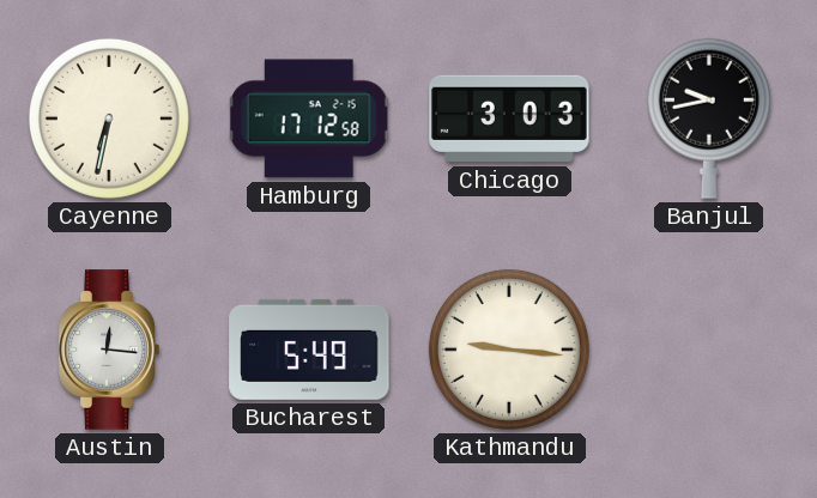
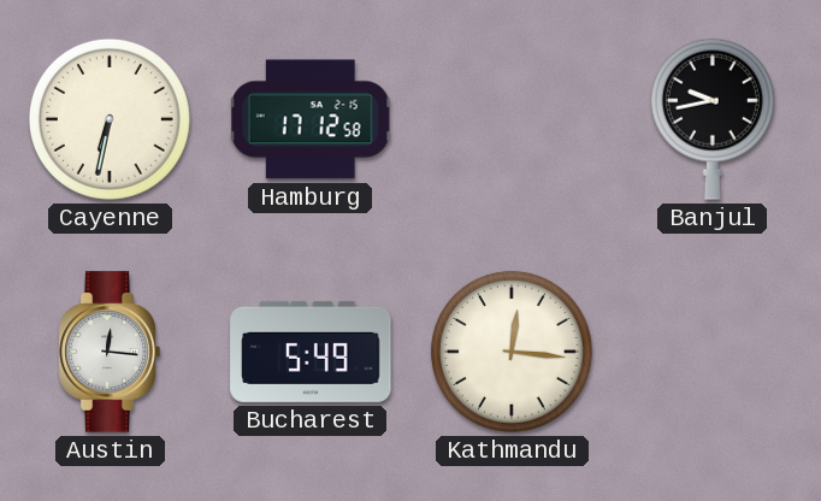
Chicago: 3:03 -> none
Kathmandu: 9:16 -> 12:16
